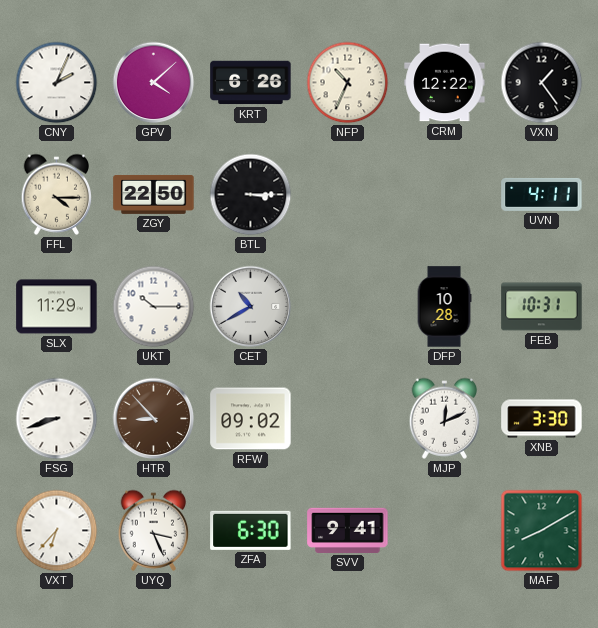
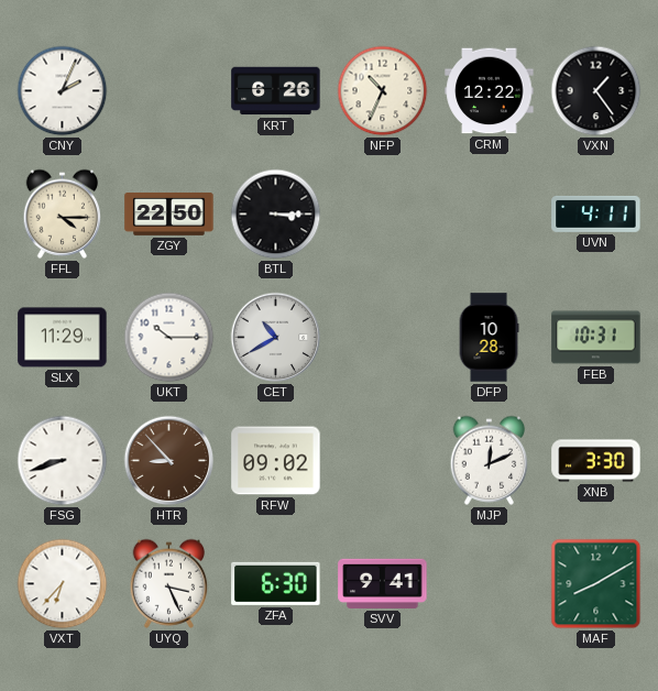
GPV: 4:08 -> none
